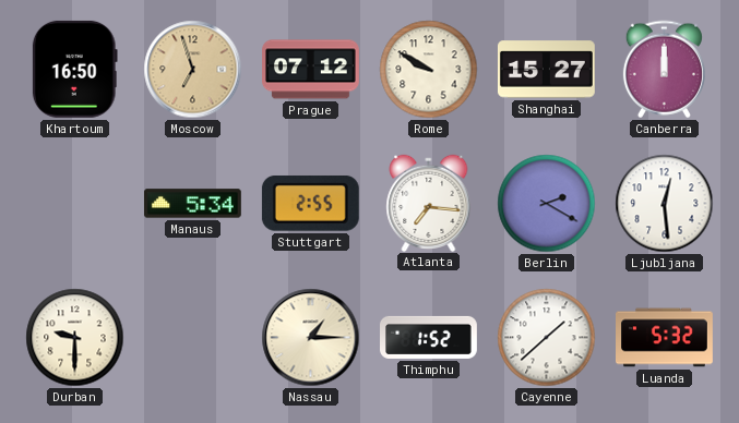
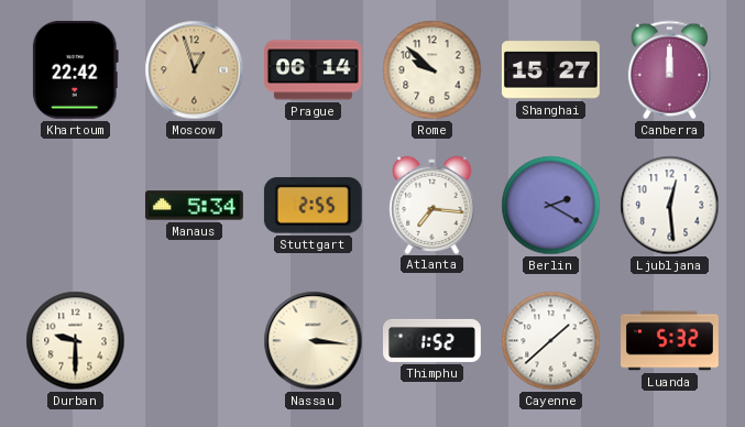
Khartoum: 16:50 -> 22:42
Moscow: 6:57 -> 12:57
Prague: 07:12 -> 06:14
Rome: 9:50 -> 9:52
Nassau: 1:15 -> 3:16
